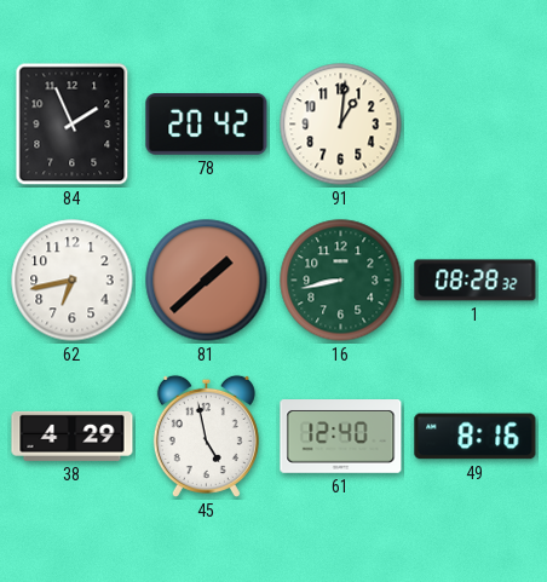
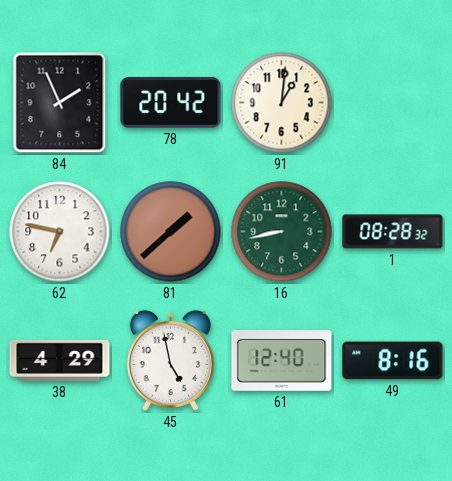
62: 6:43 -> 6:47
